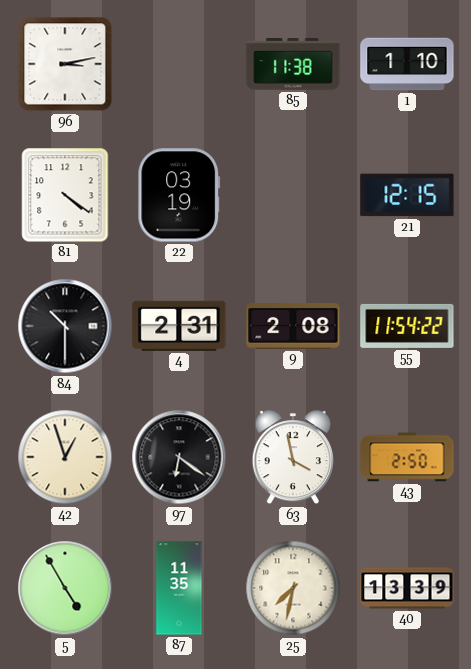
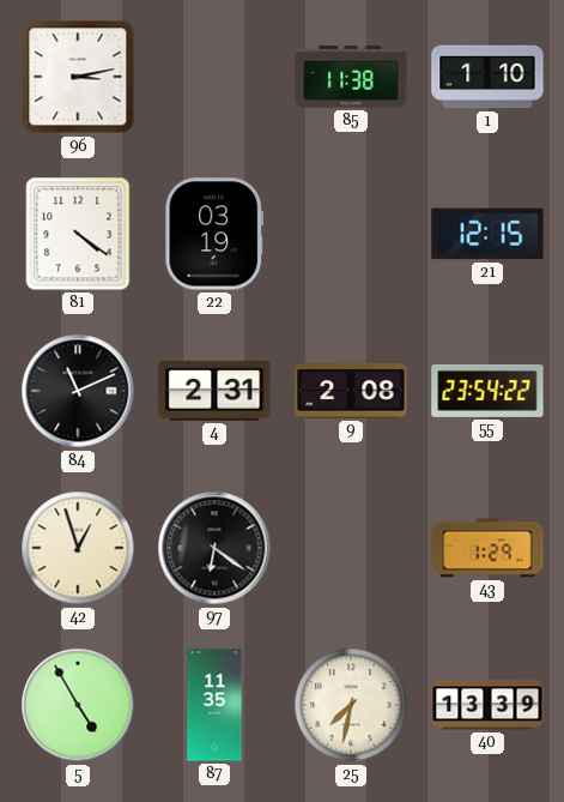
84: 10:30 -> 11:11
55: 11:54 -> 23:54
63: 3:58 -> none
43: 2:50 -> 1:29
